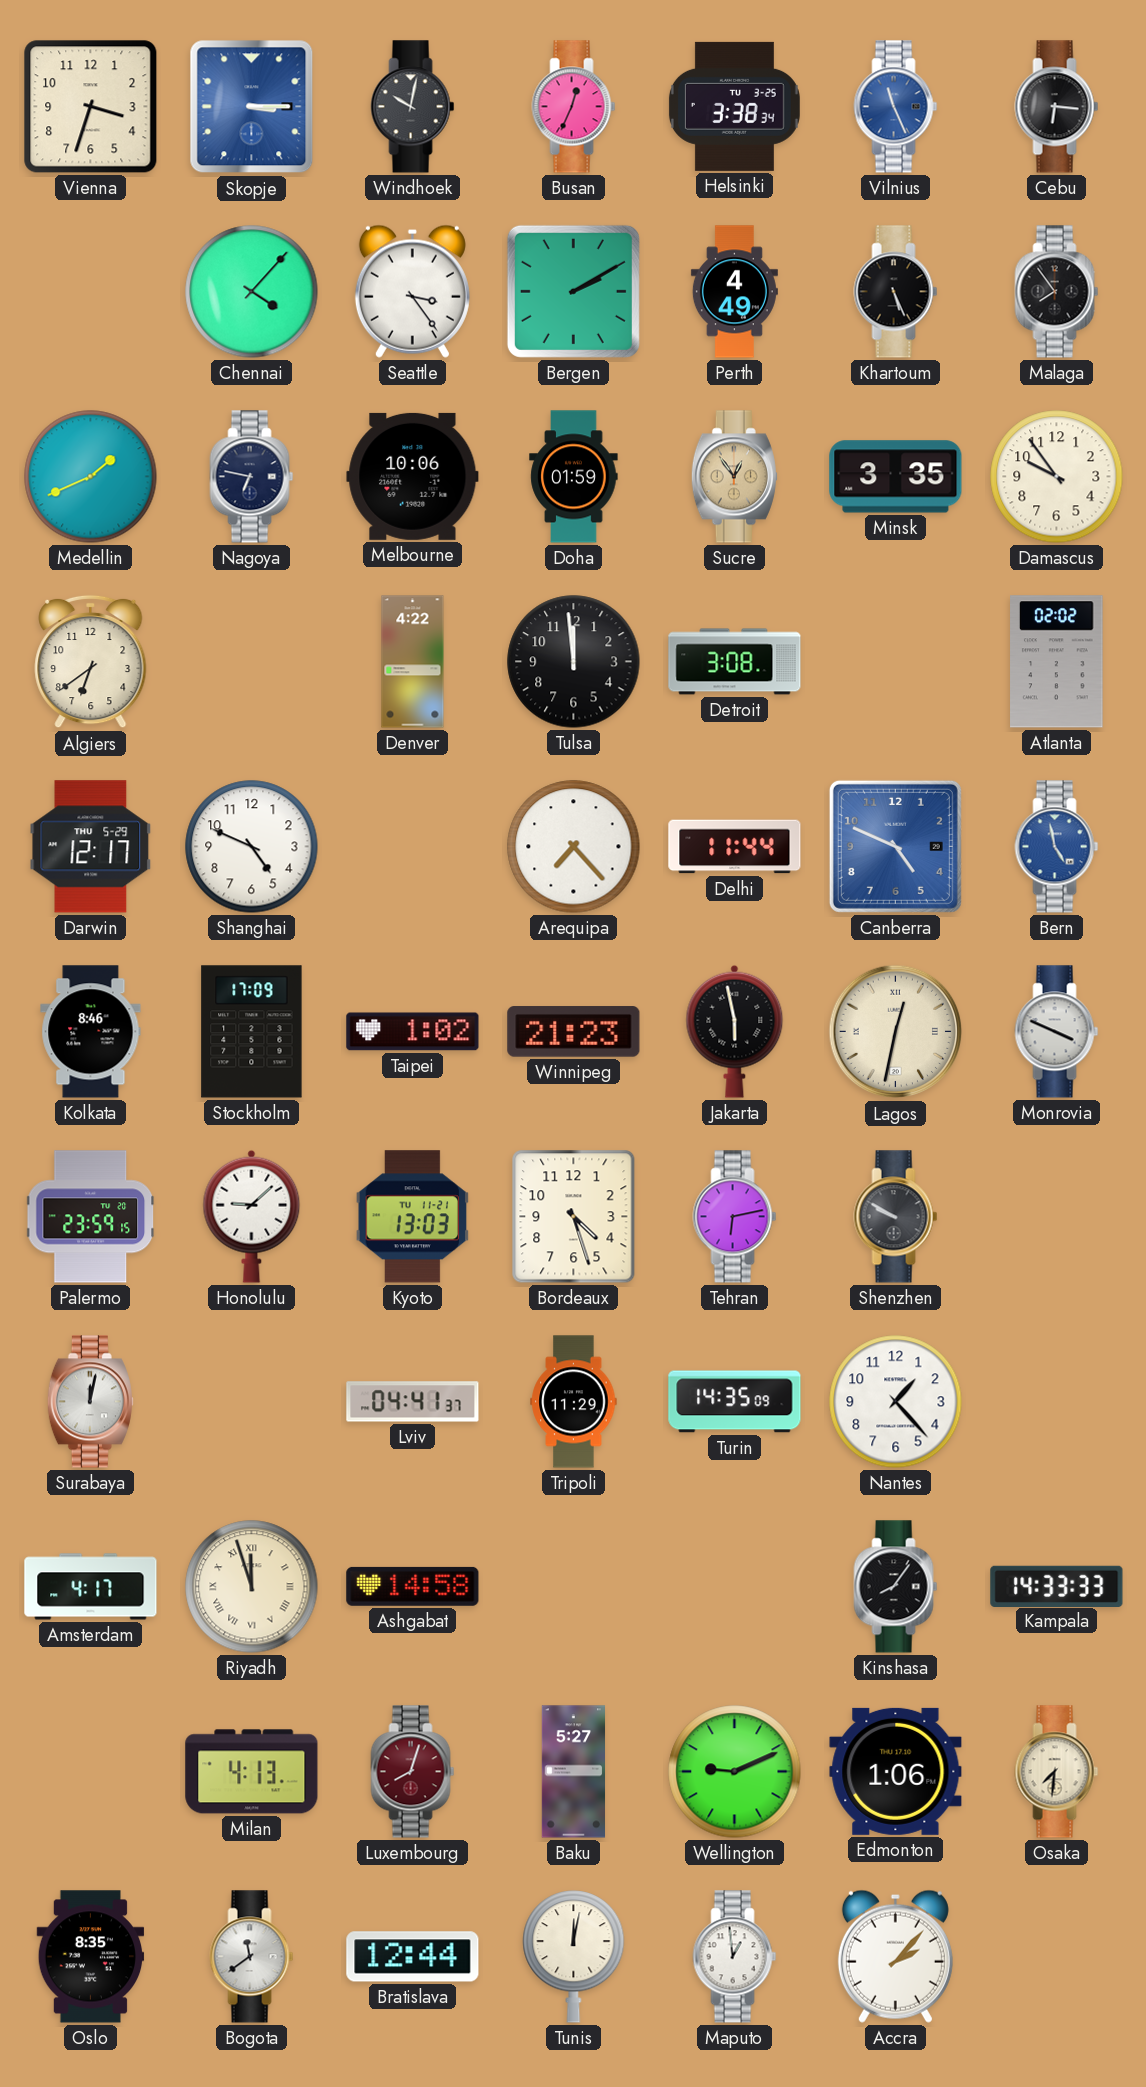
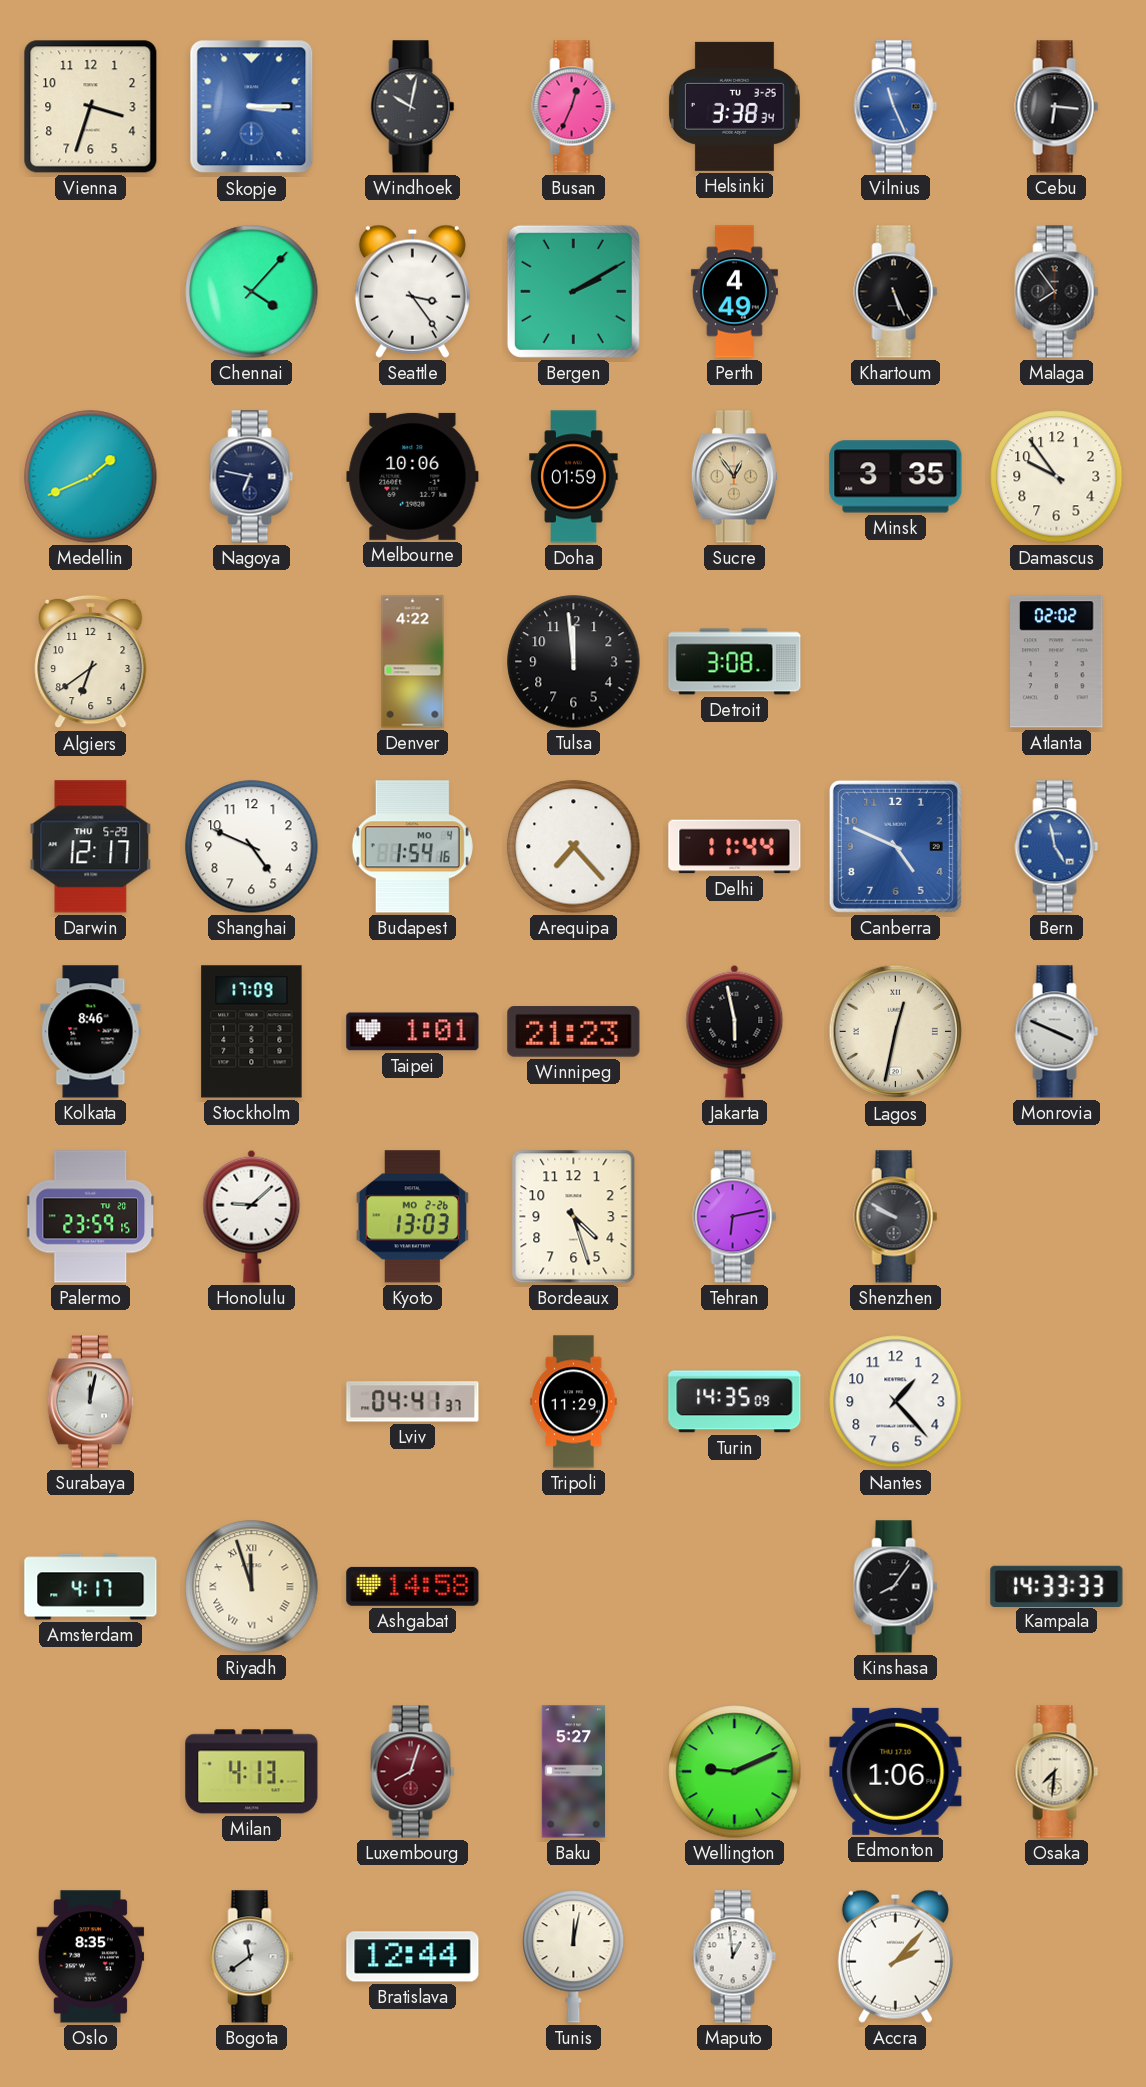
Budapest: none -> 1:54
Taipei: 1:02 -> 1:01
Kyoto date: TU 11-21 -> MO 2-26
